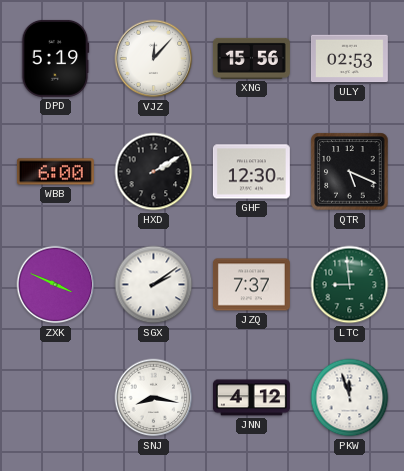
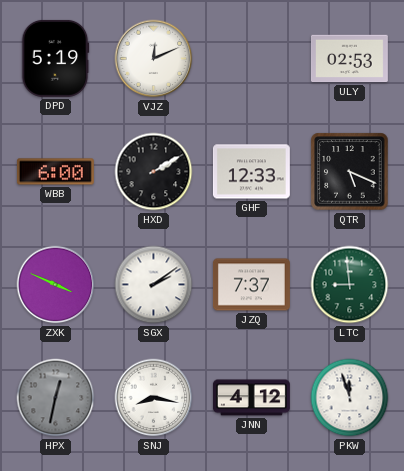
VJZ: 12:07 -> 12:11
XNG: 15:56 -> none
GHF: 12:30 -> 12:33
HPX: none -> 12:32
